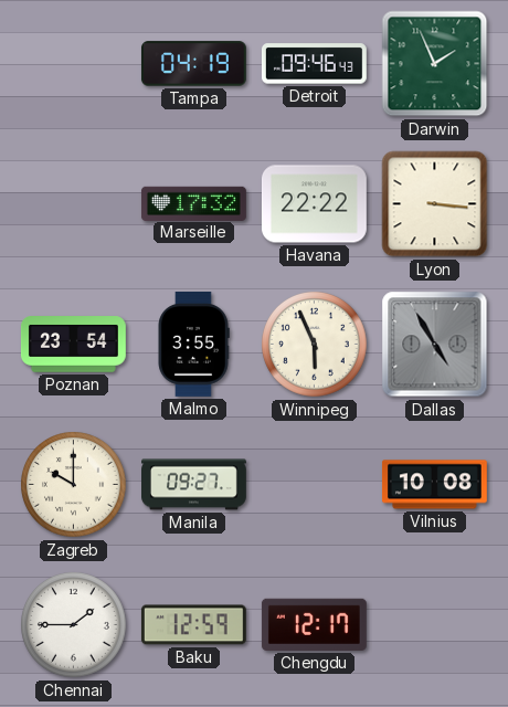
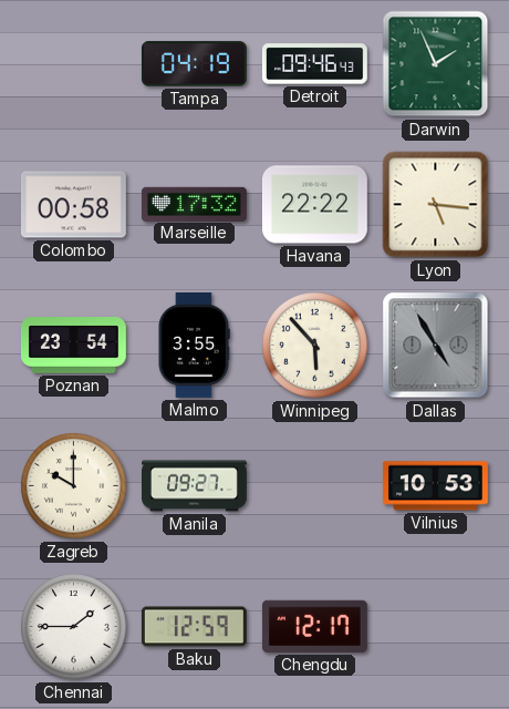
Colombo: none -> 00:58
Lyon: 3:16 -> 5:16
Winnipeg: 5:56 -> 5:53
Vilnius: 10:08 -> 10:53
